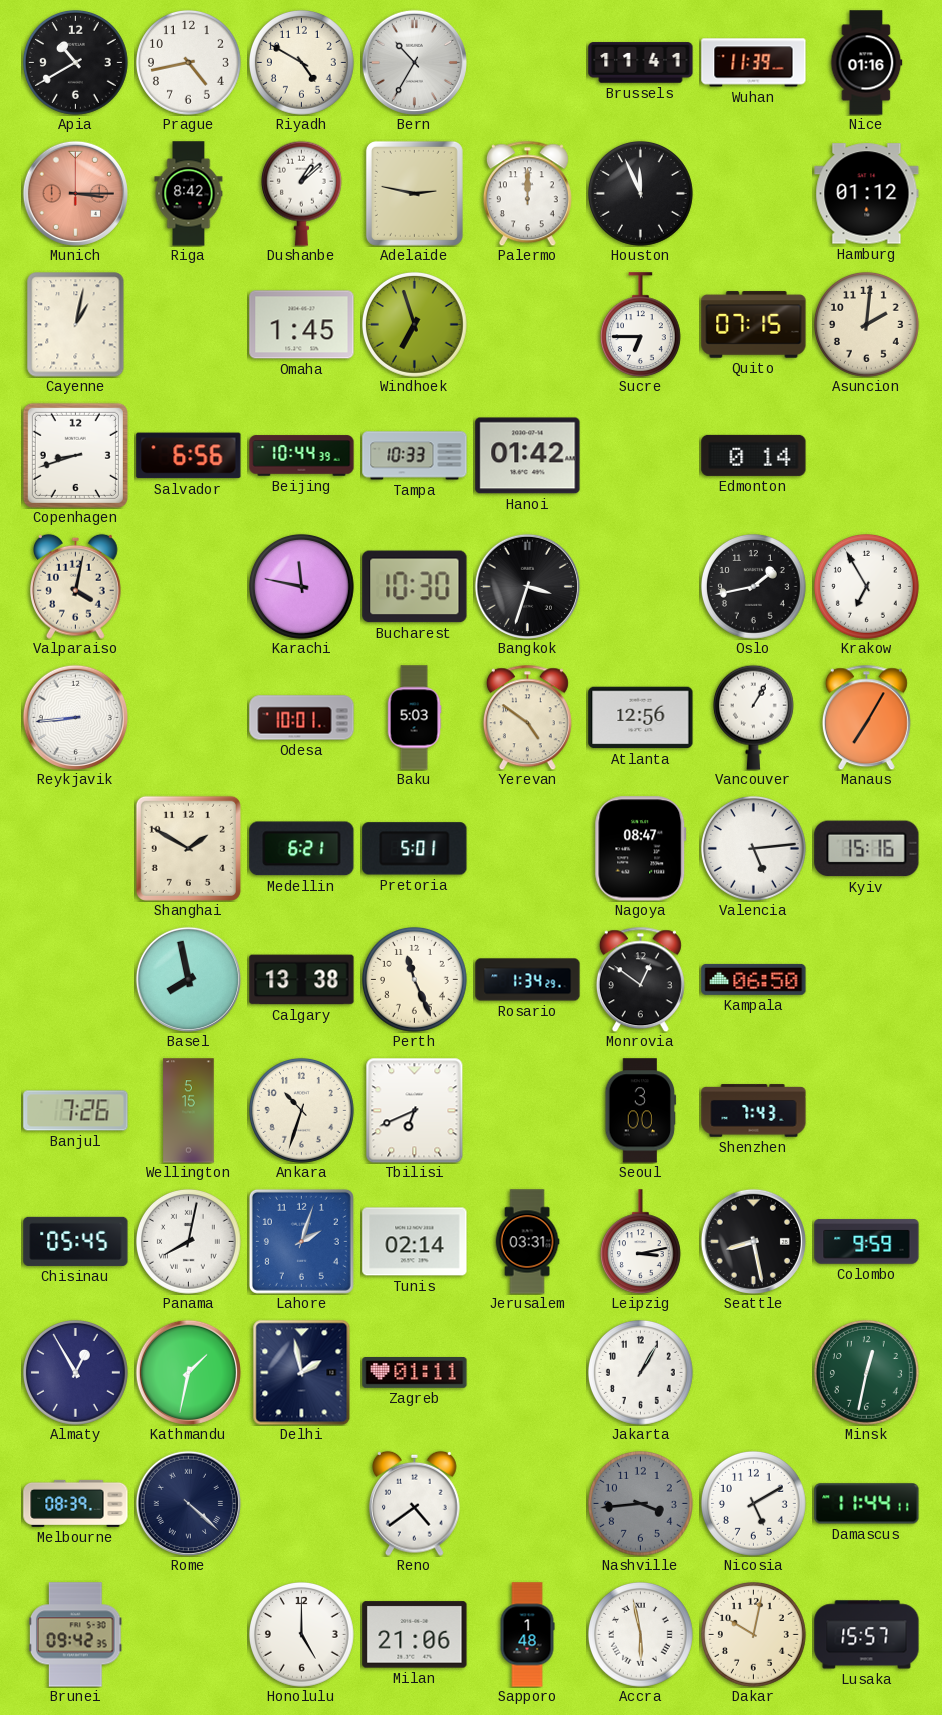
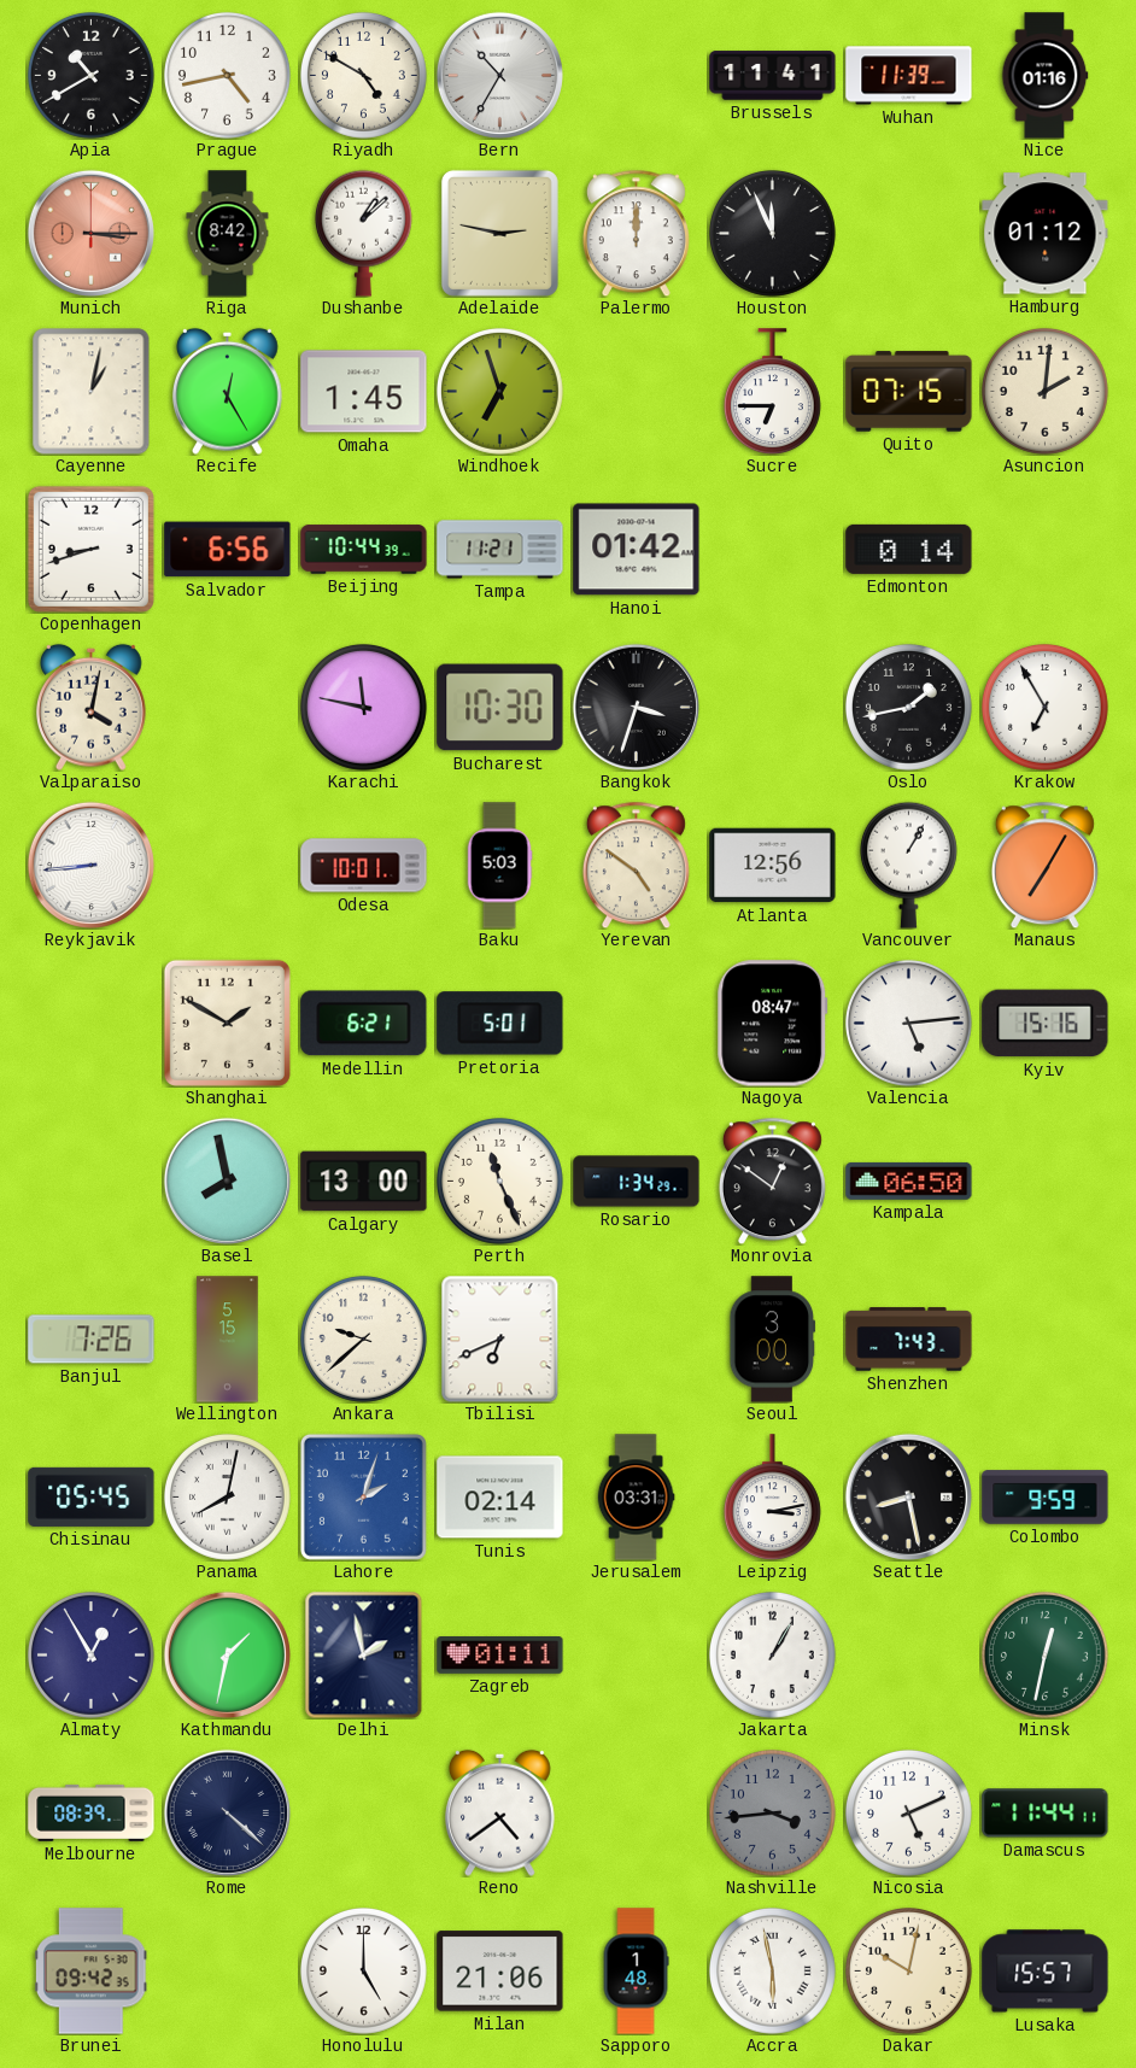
Recife: none -> 12:25
Tampa: 10:33 -> 11:21
Calgary: 13:38 -> 13:00
Ankara: 10:33 -> 9:38
Nicosia: 5:10 -> 5:11
